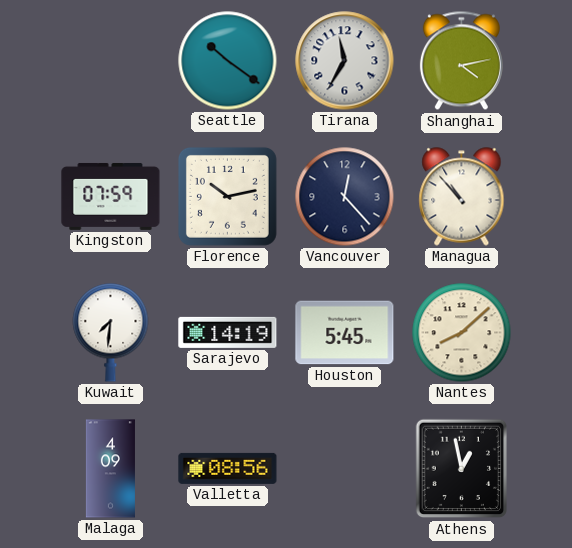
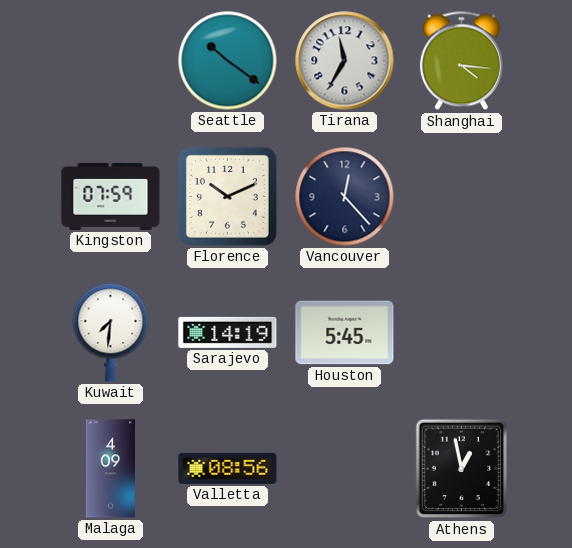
Shanghai: 4:13 -> 4:16
Florence: 10:13 -> 10:11
Managua: 10:53 -> none
Nantes: 8:08 -> none
